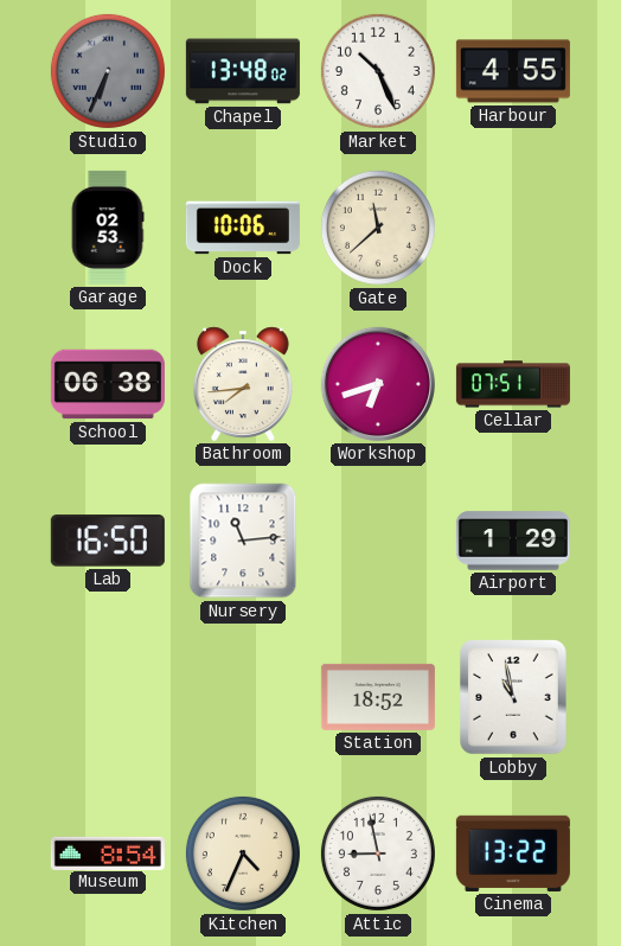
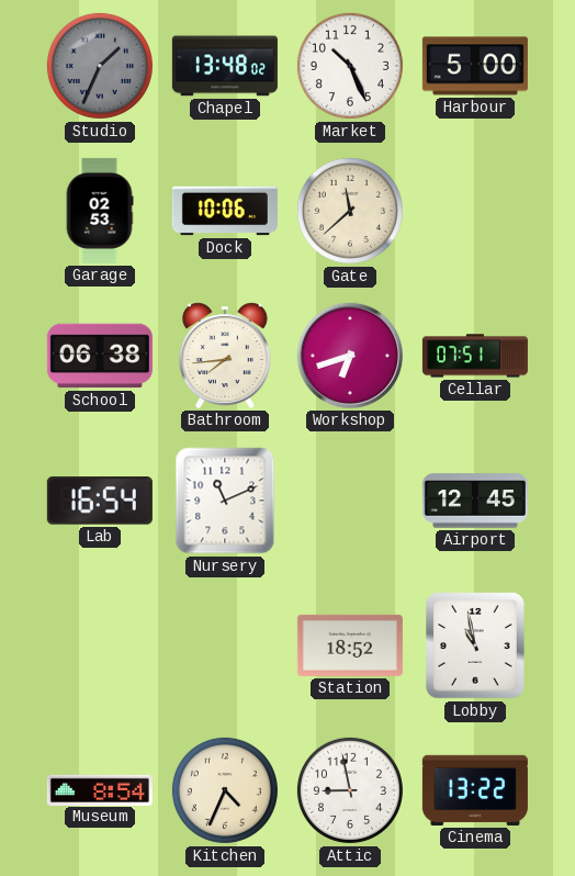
Studio: 6:34 -> 1:34
Harbour: 4:55 -> 5:00
Lab: 16:50 -> 16:54
Nursery: 11:14 -> 11:11
Airport: 1:29 -> 12:45
